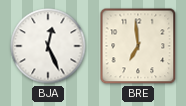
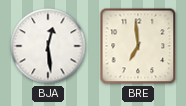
BJA: 12:26 -> 12:29
